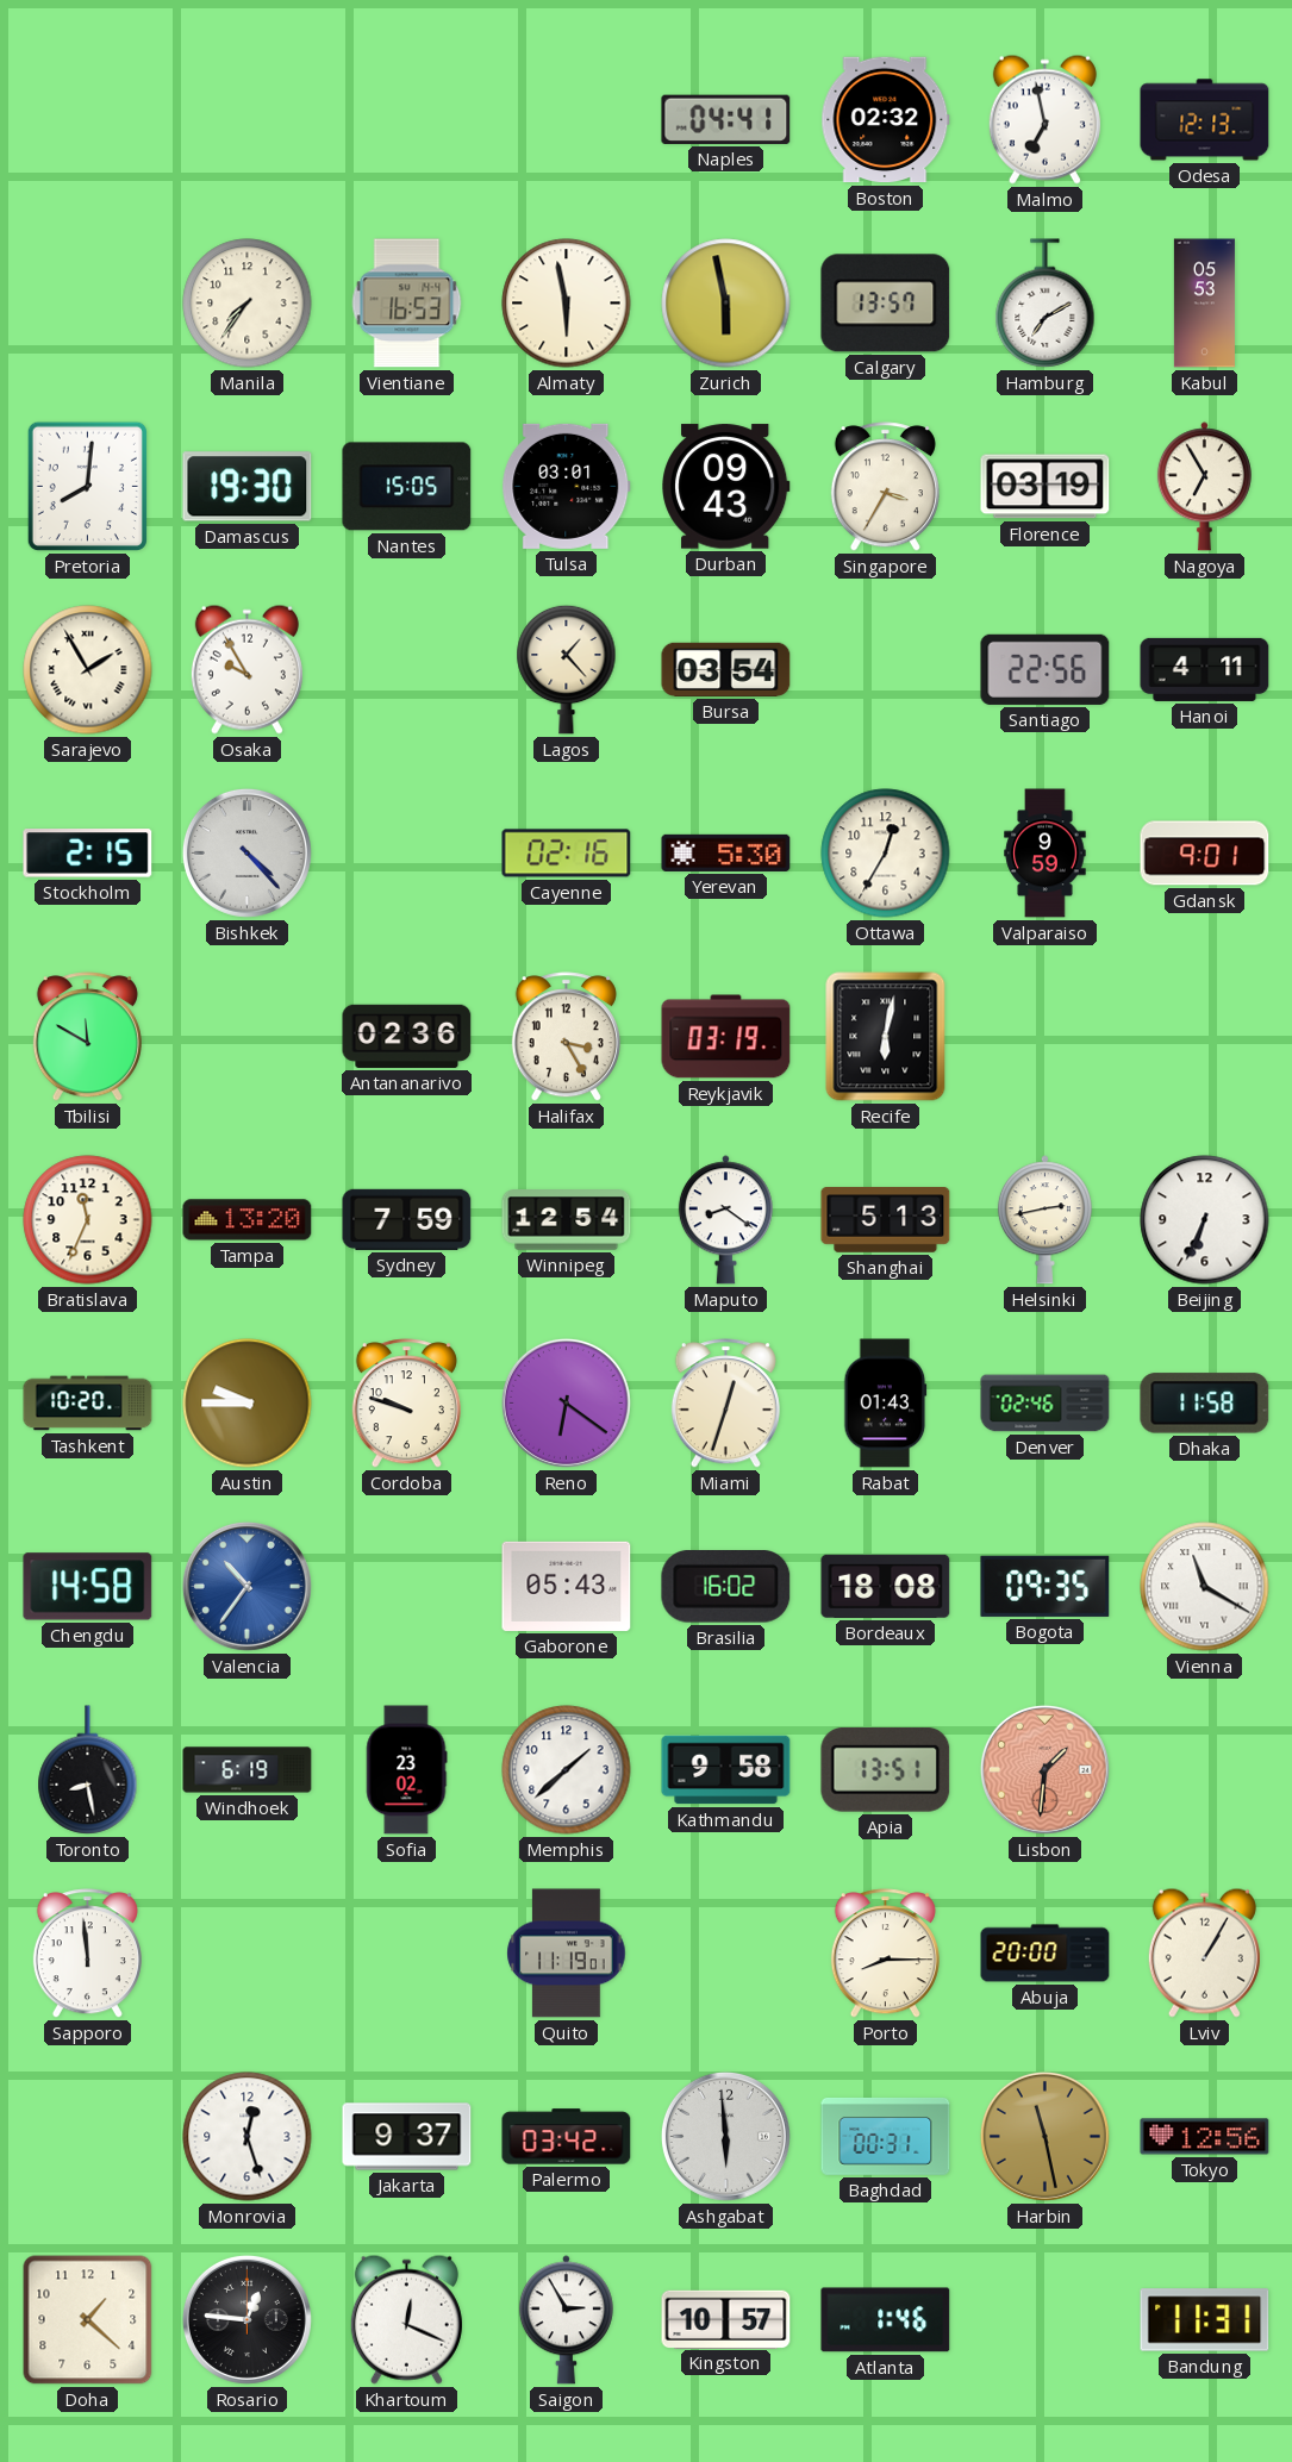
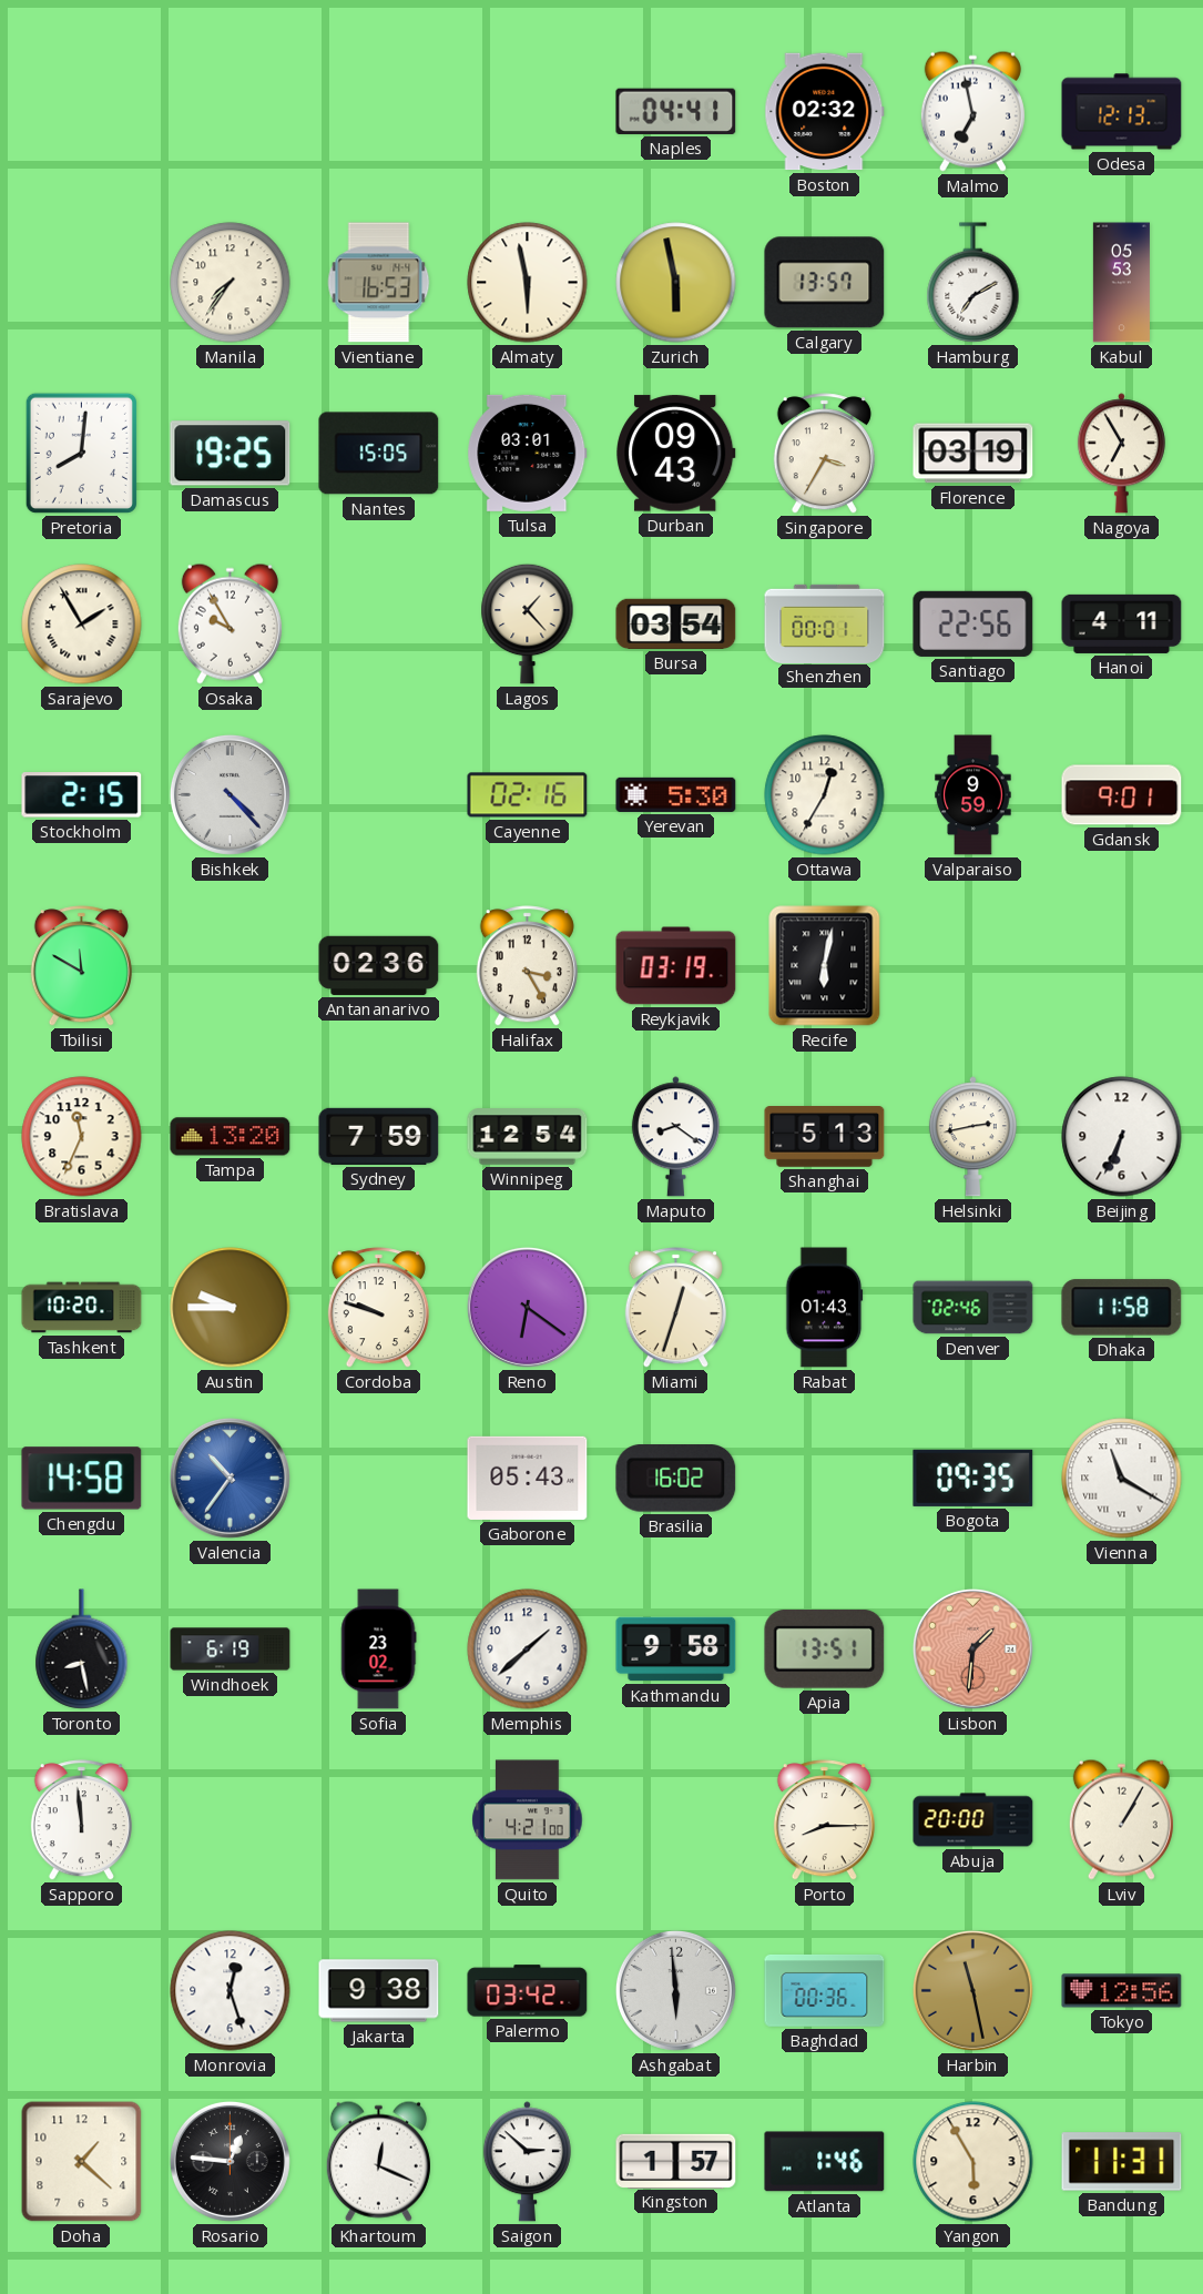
Damascus: 19:30 -> 19:25
Shenzhen: none -> 00:01
Bordeaux: 18:08 -> none
Quito: 11:19 -> 4:21
Jakarta: 9:37 -> 9:38
Baghdad: 00:31 -> 00:36
Saigon: 2:55 -> 2:52
Kingston: 10:57 -> 1:57
Yangon: none -> 5:55
